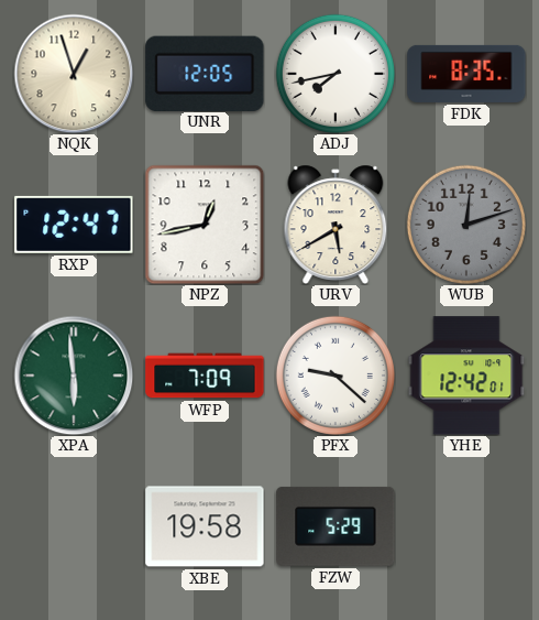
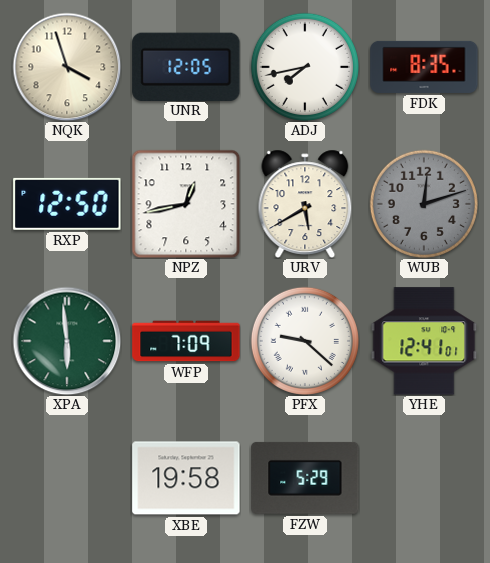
NQK: 12:57 -> 3:57
RXP: 12:47 -> 12:50
YHE: 12:42 -> 12:41
